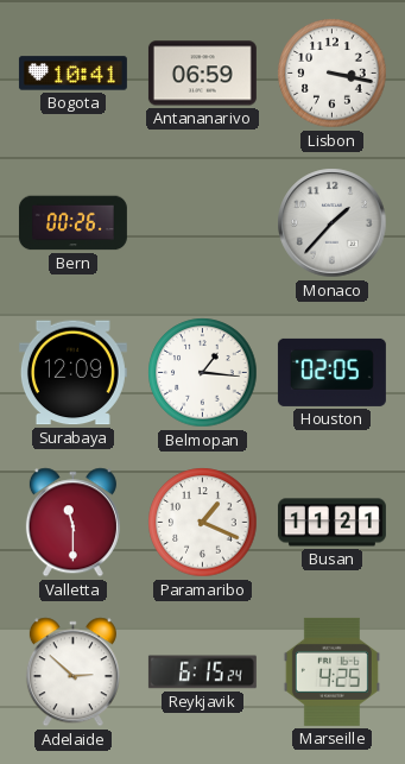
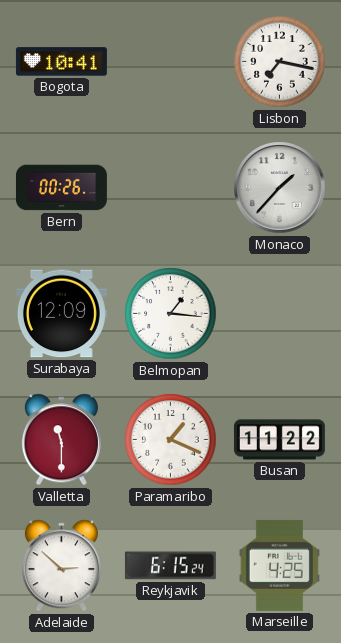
Antananarivo: 06:59 -> none
Lisbon: 3:17 -> 7:17
Houston: 02:05 -> none
Busan: 11:21 -> 11:22
